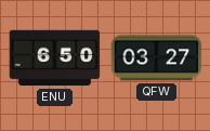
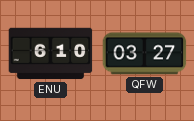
ENU: 6:50 -> 6:10
